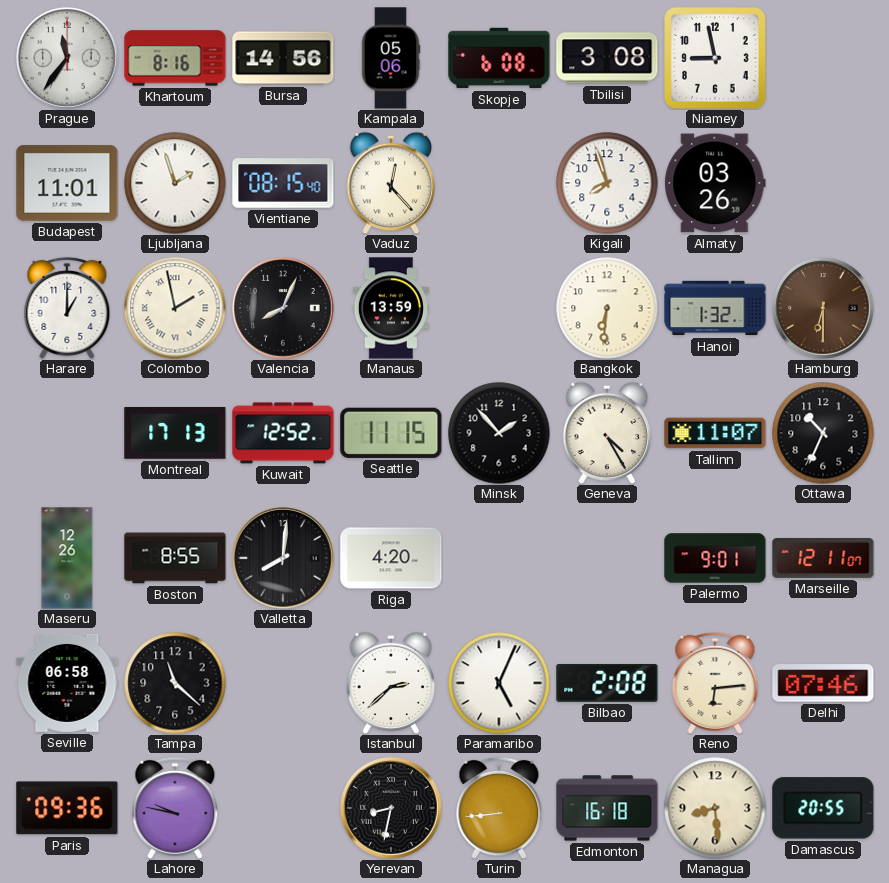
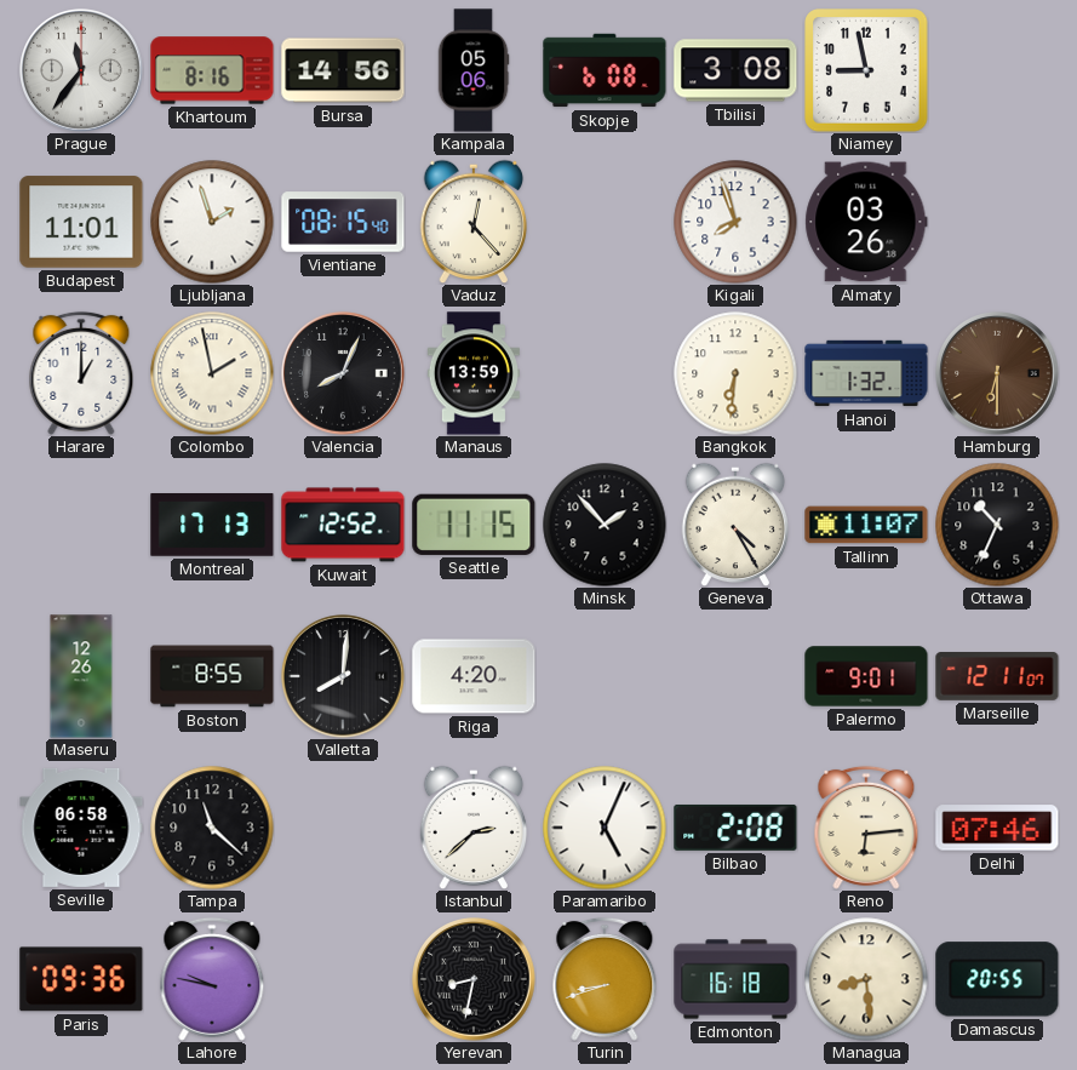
Turin: 8:44 -> 8:42
